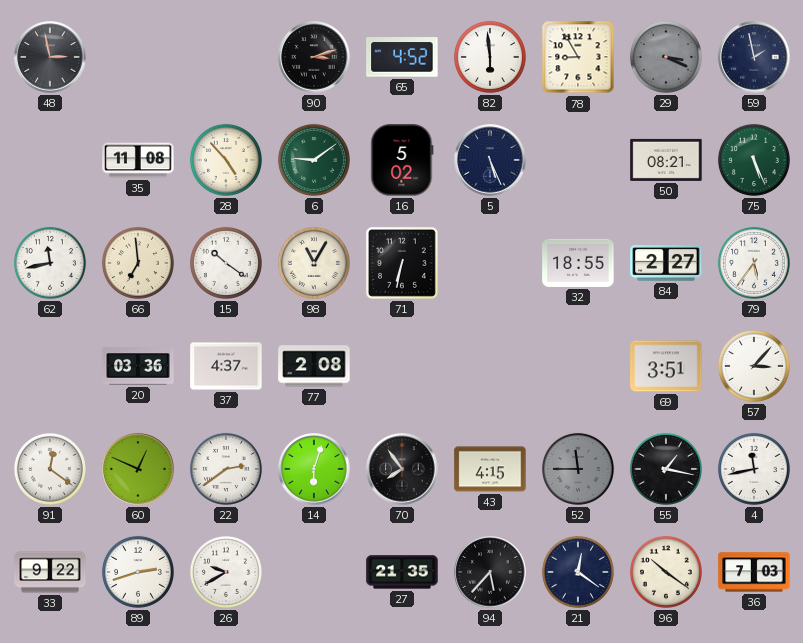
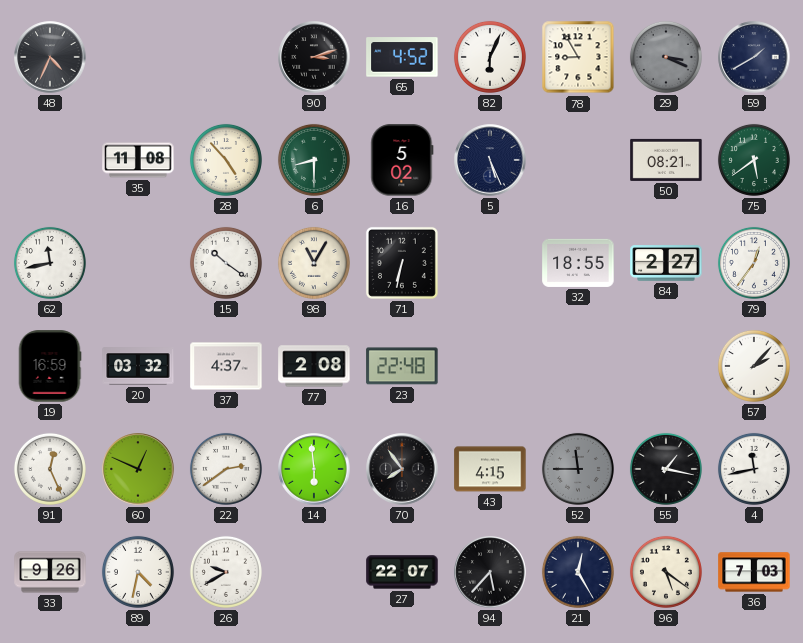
48: 2:58 -> 4:34
82: 5:59 -> 6:04
59: 1:58 -> 1:40
6: 9:09 -> 8:30
75: 5:26 -> 5:39
66: 6:59 -> none
79: 5:36 -> 12:36
19: none -> 16:59
20: 03:36 -> 03:32
23: none -> 22:48
69: 3:51 -> none
57: 3:07 -> 2:07
91: 12:21 -> 12:26
14: 6:03 -> 5:59
33: 9:22 -> 9:26
89: 2:42 -> 4:32
27: 21:35 -> 22:07
21: 12:21 -> 12:25
96: 10:21 -> 5:21
